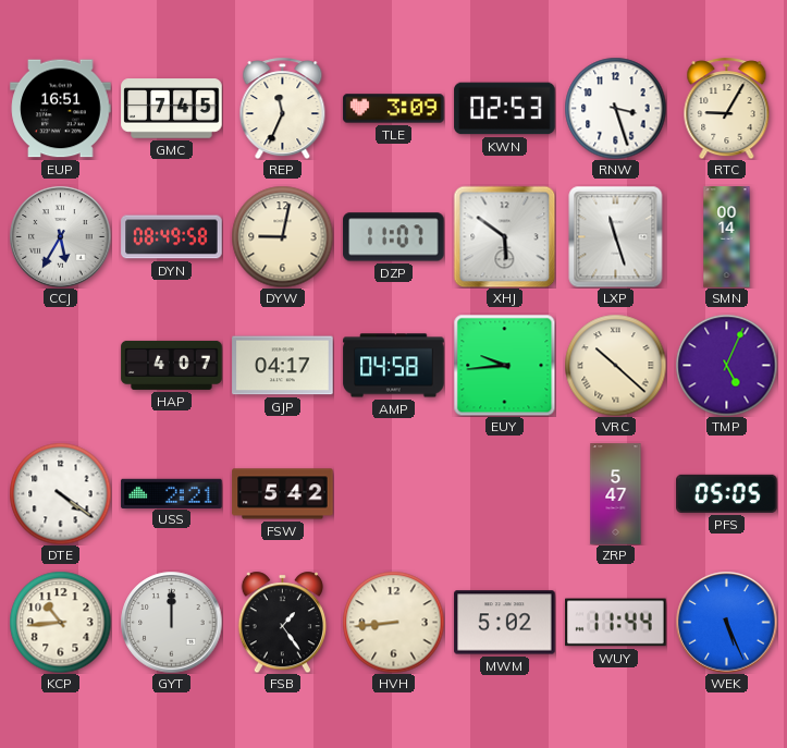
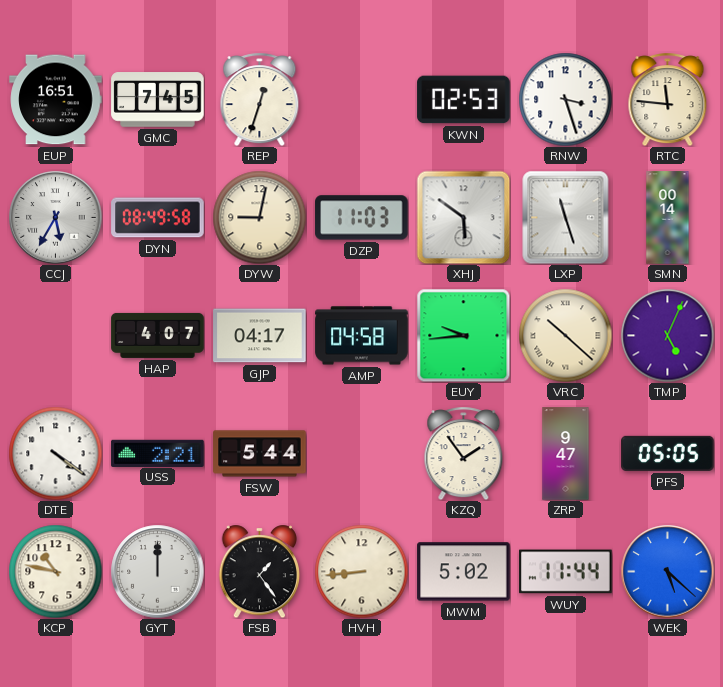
REP: 11:34 -> 12:33
TLE: 3:09 -> none
RTC: 9:05 -> 11:46
DZP: 11:07 -> 11:03
FSW: 5:42 -> 5:44
KZQ: none -> 1:54
ZRP: 5:47 -> 9:47
KCP: 10:44 -> 10:47
WEK: 5:26 -> 5:22
